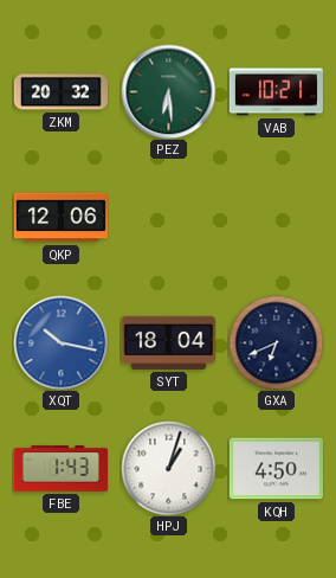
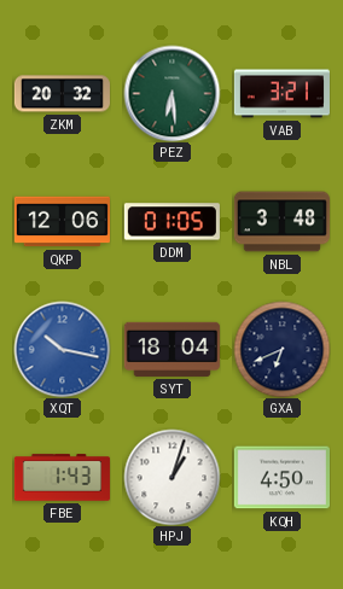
VAB: 10:21 -> 3:21
DDM: none -> 01:05
NBL: none -> 3:48
